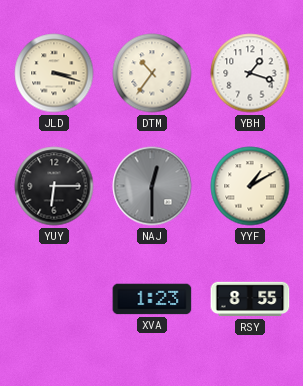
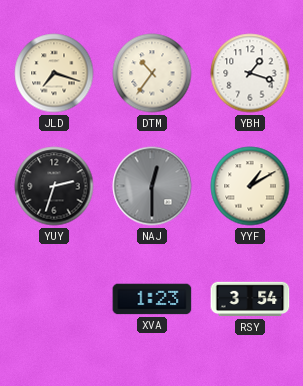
JLD: 3:18 -> 7:18
YUY: 6:15 -> 2:33
RSY: 8:55 -> 3:54
